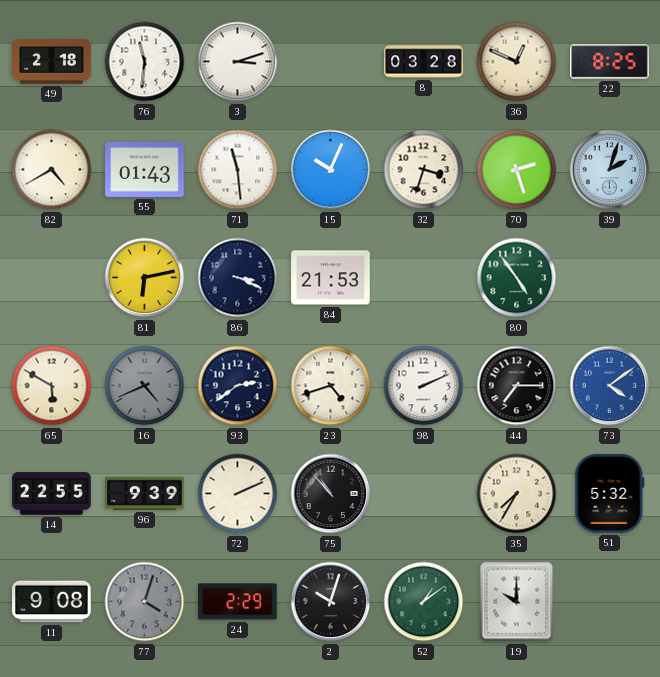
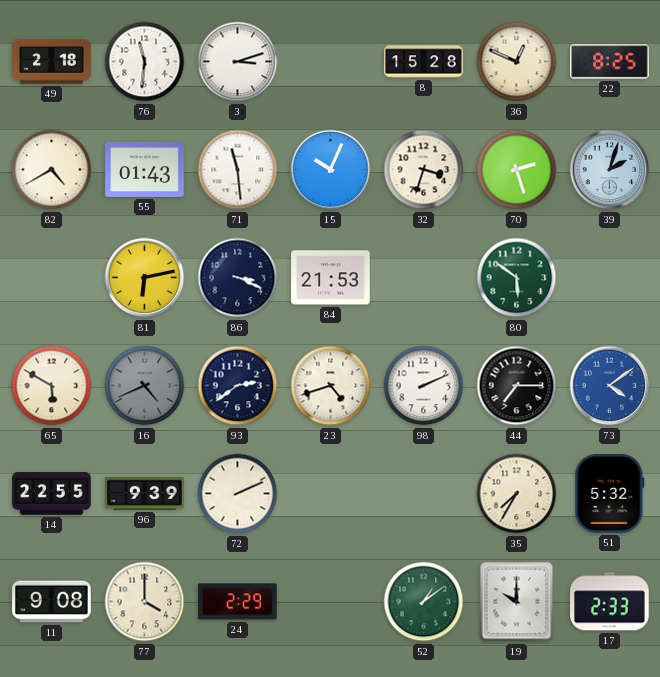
8: 03:28 -> 15:28
80: 4:54 -> 5:51
75: 10:53 -> none
77: 4:03 -> 4:00
77 dial: grey -> cream
2: 10:03 -> none
17: none -> 2:33
